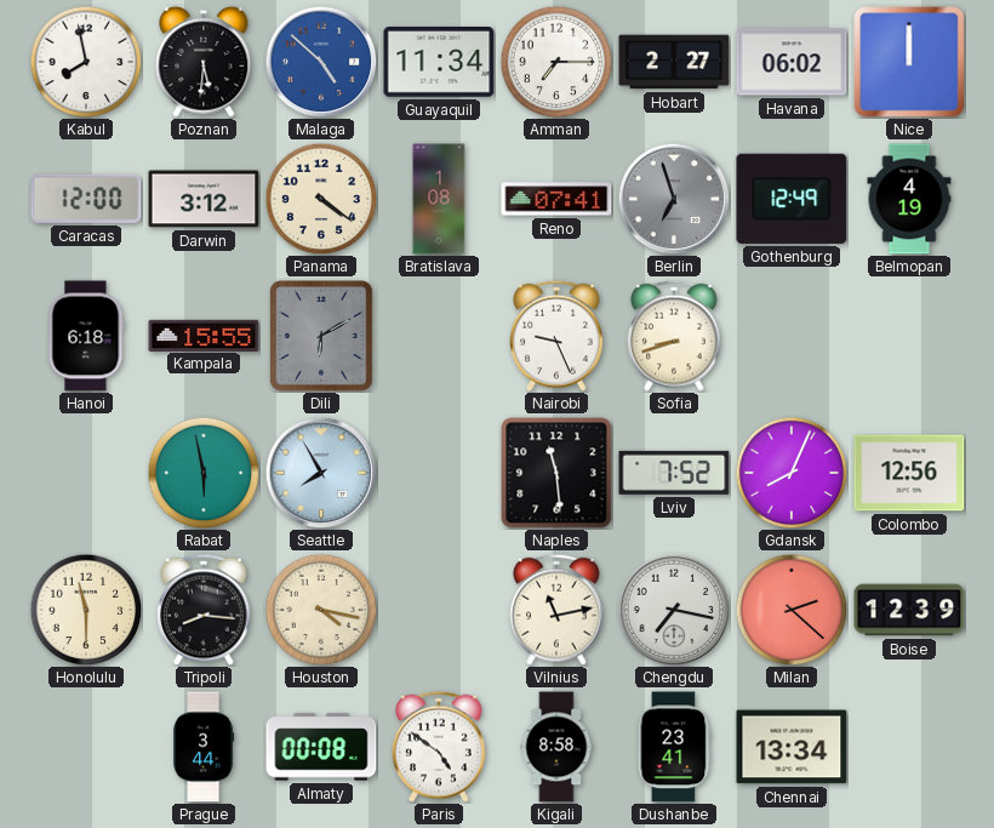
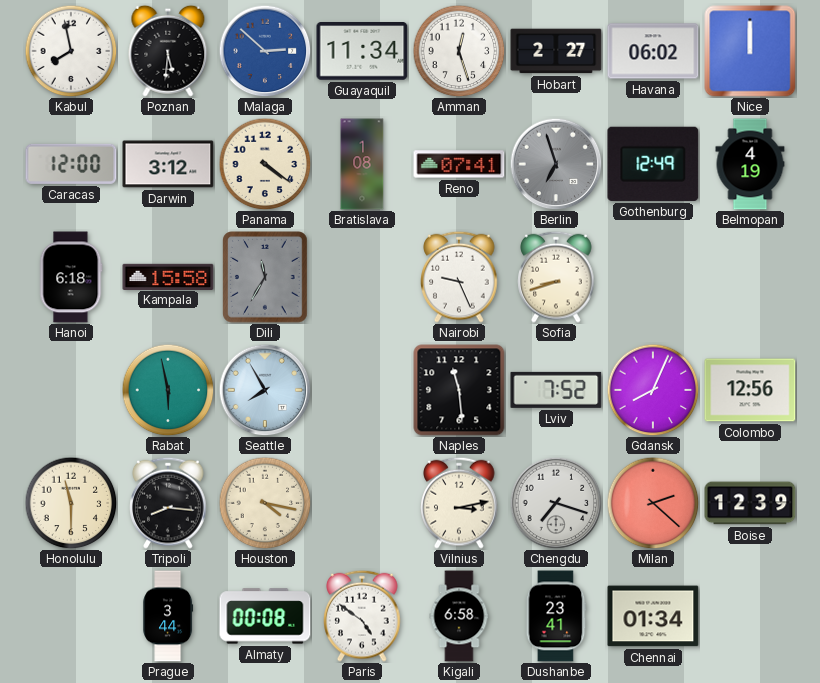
Malaga: 4:52 -> 2:52
Amman: 7:15 -> 12:27
Kampala: 15:55 -> 15:58
Dili: 6:10 -> 11:35
Vilnius: 11:13 -> 3:13
Chengdu: 7:17 -> 7:18
Kigali: 8:58 -> 6:58
Chennai: 13:34 -> 01:34
